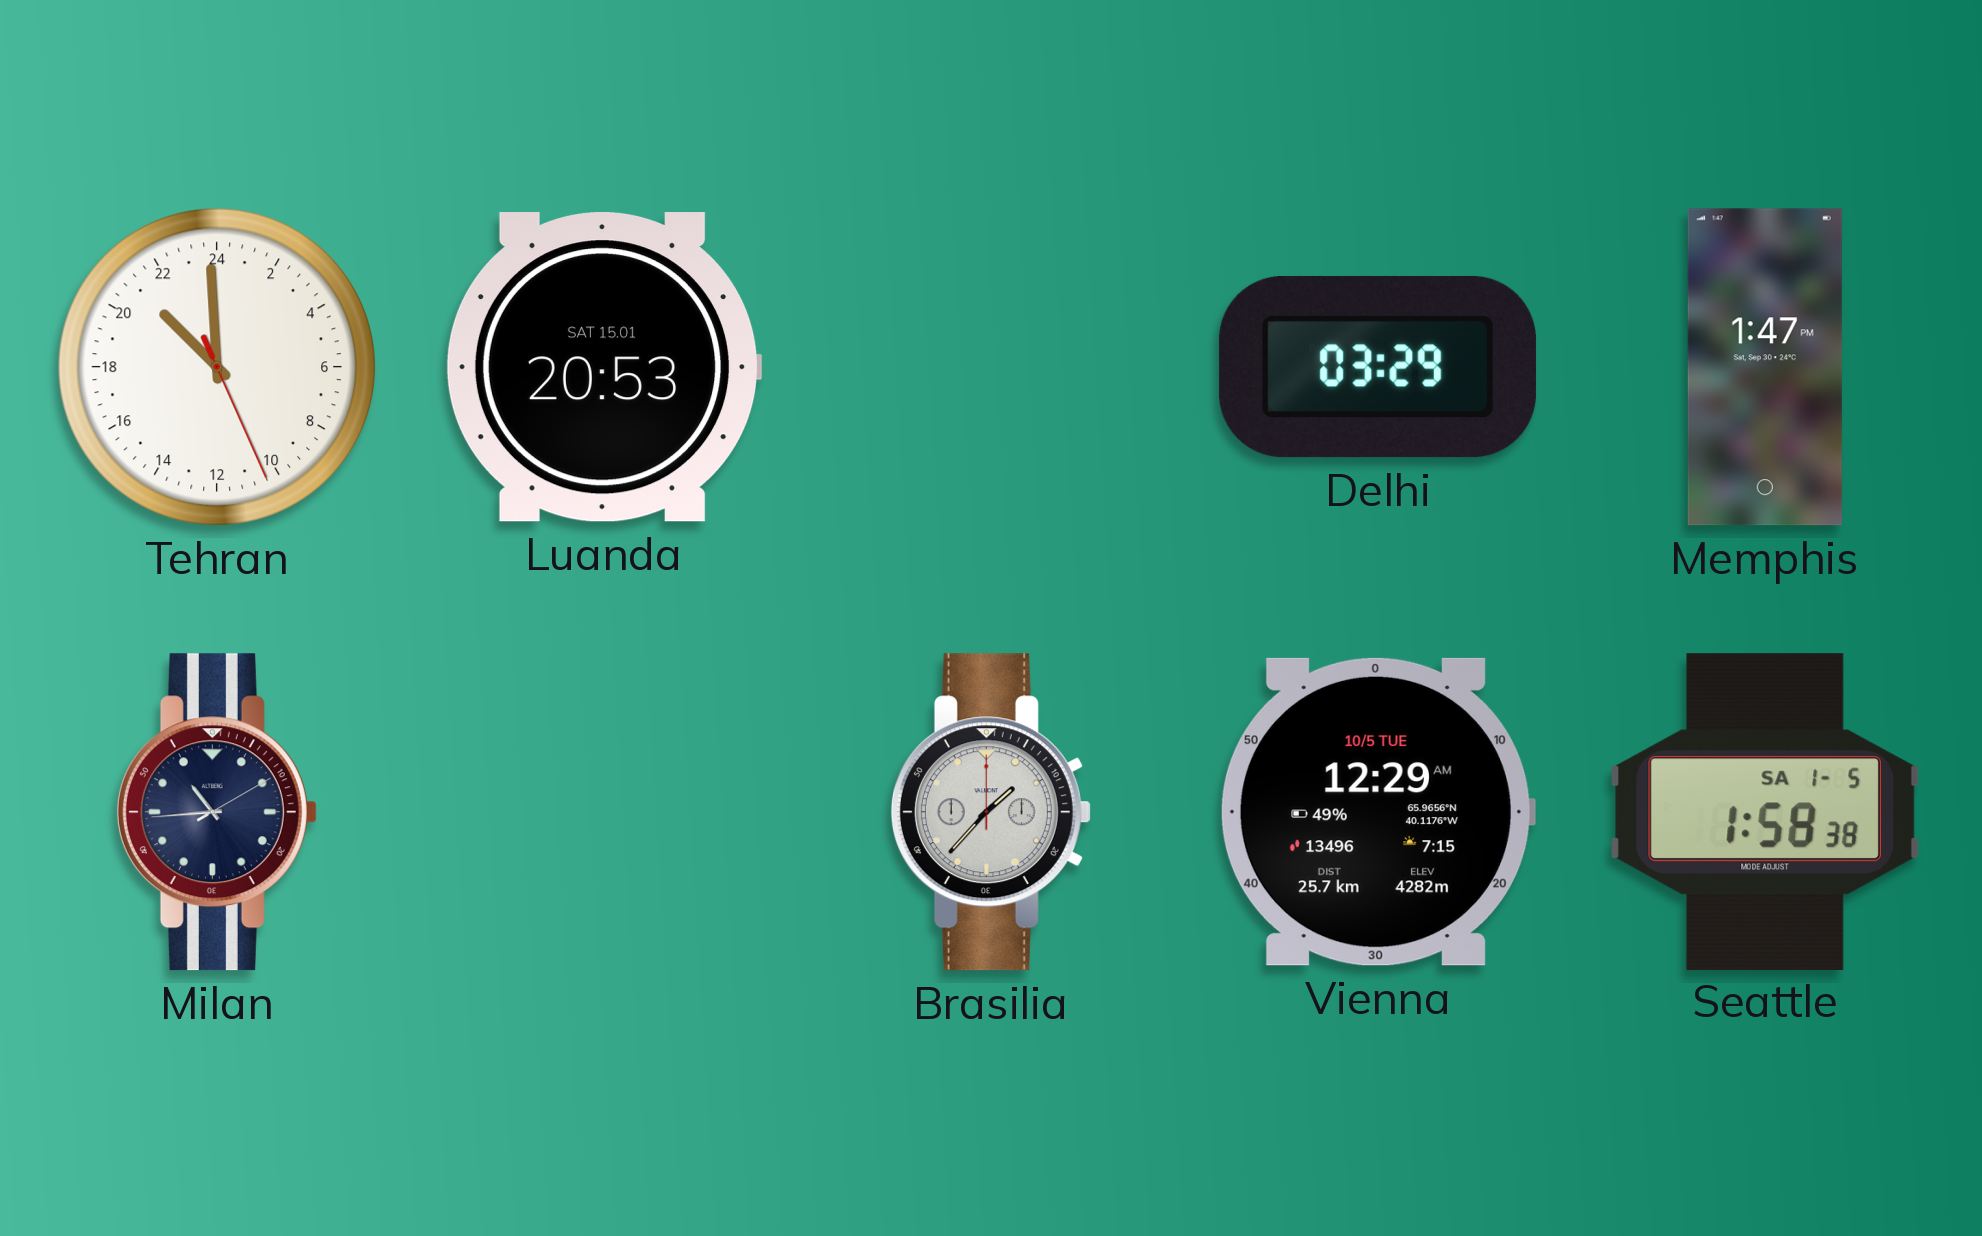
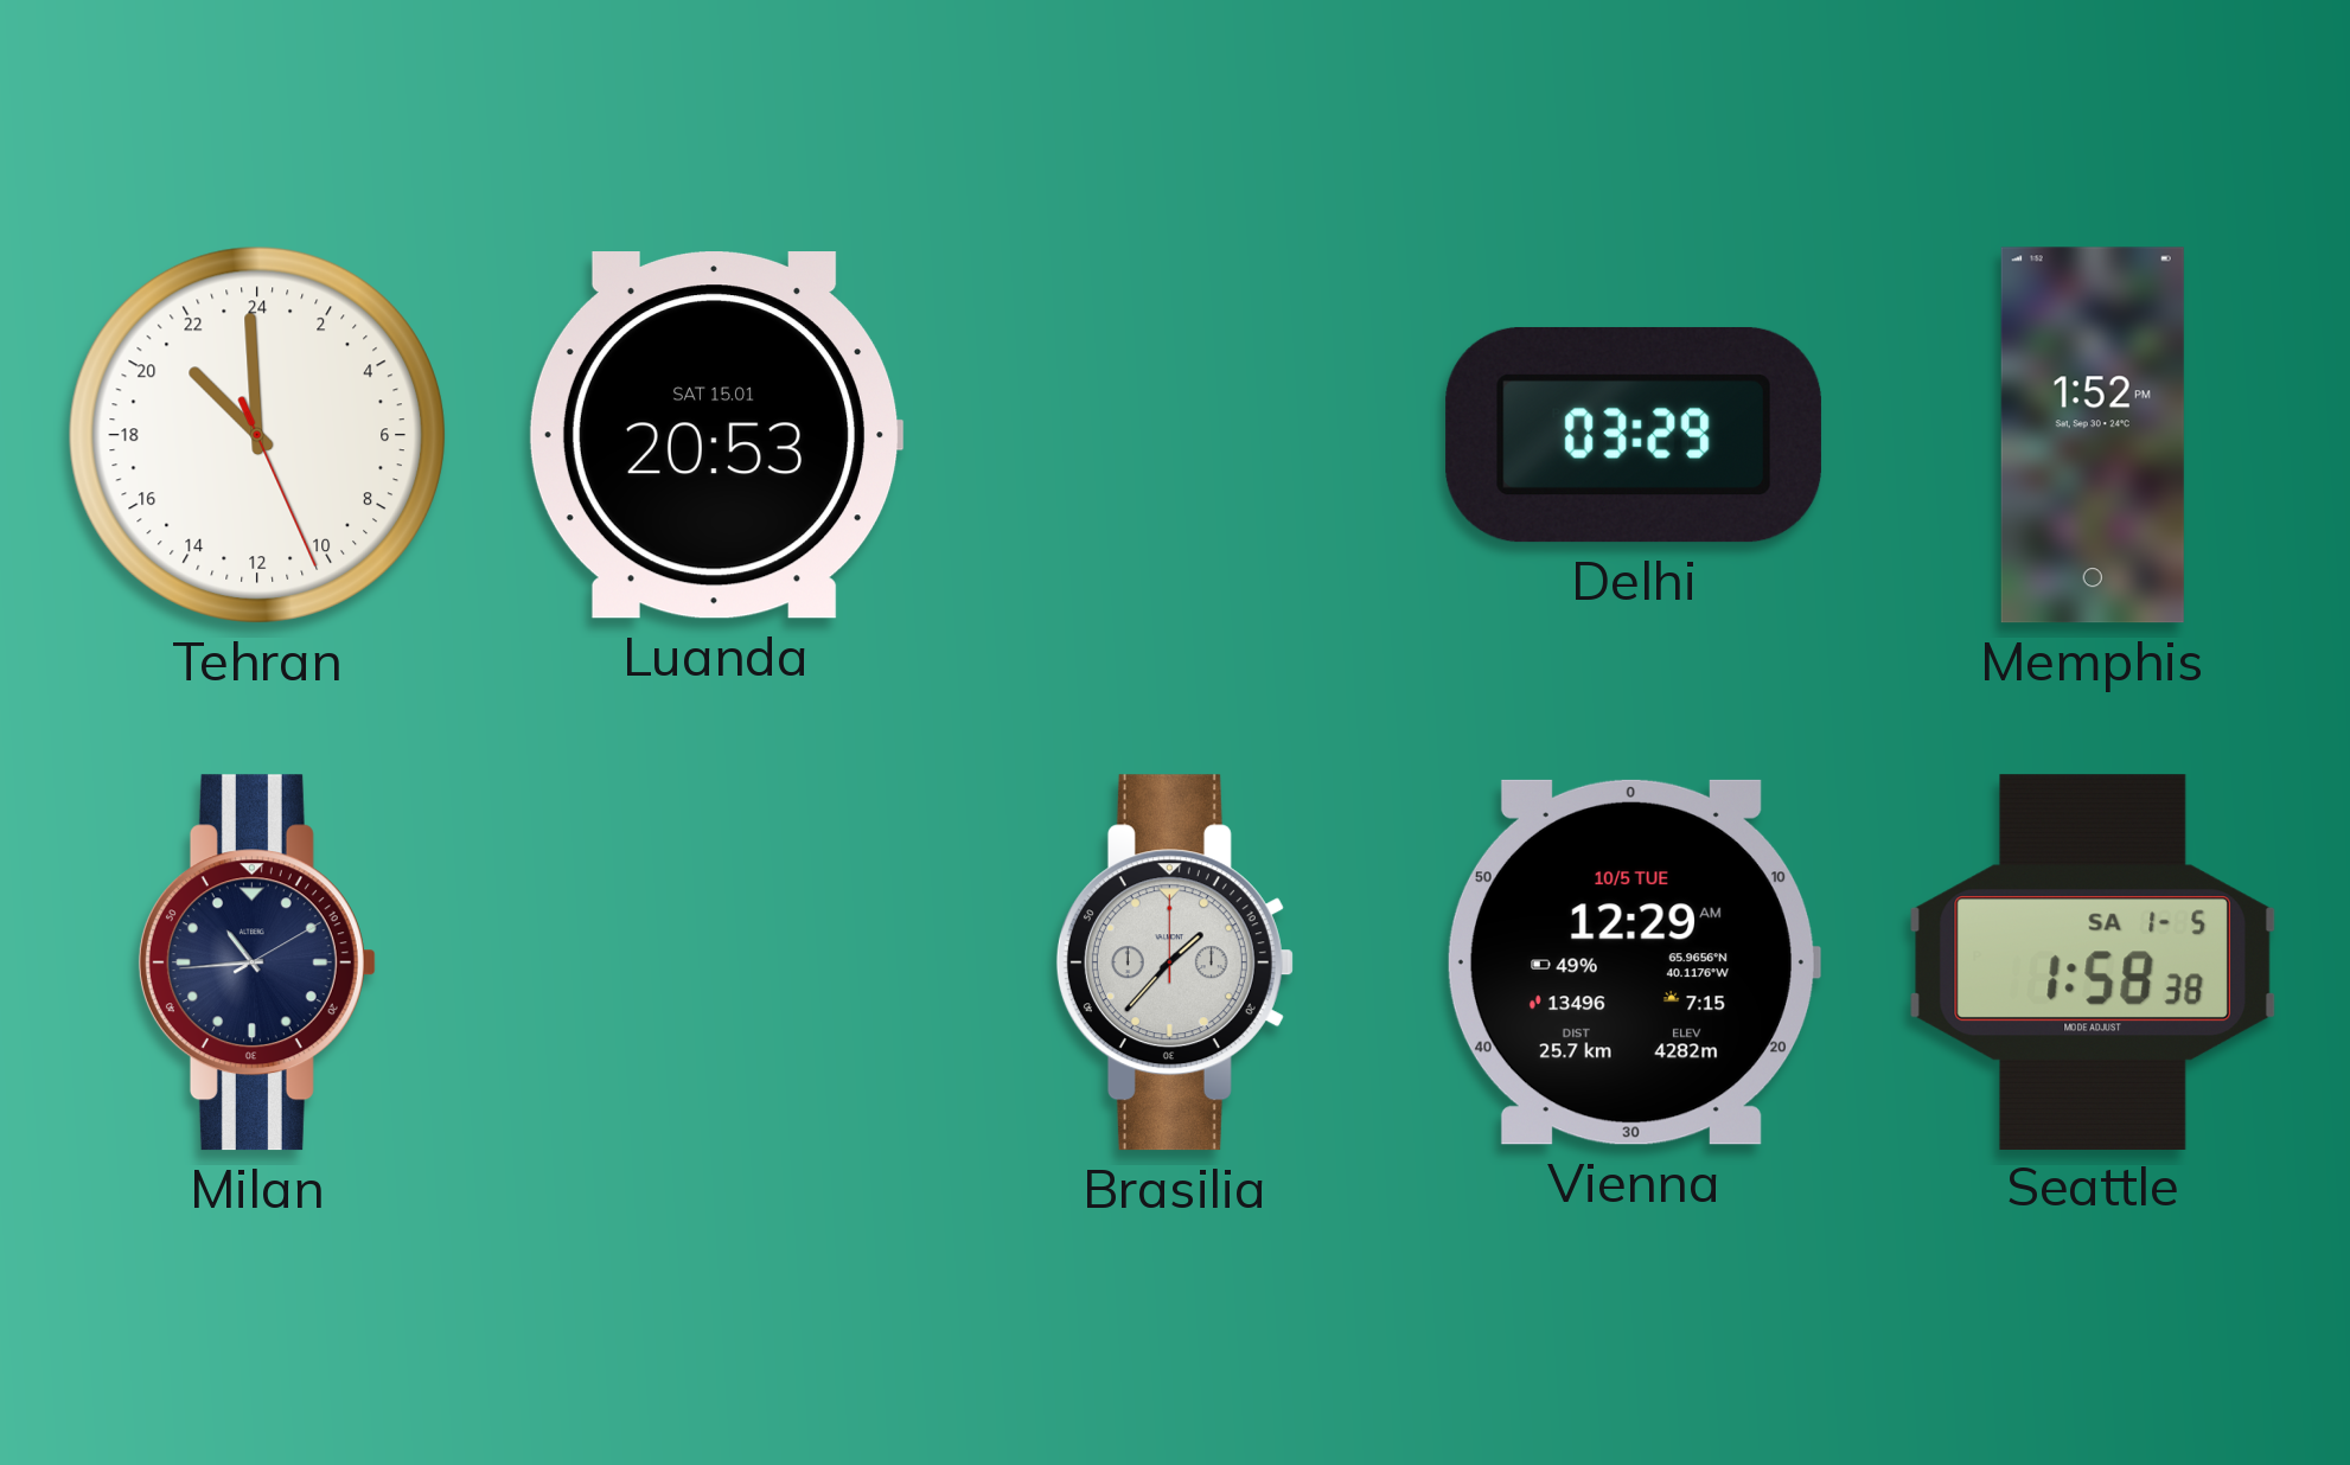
Memphis: 1:47 -> 1:52
